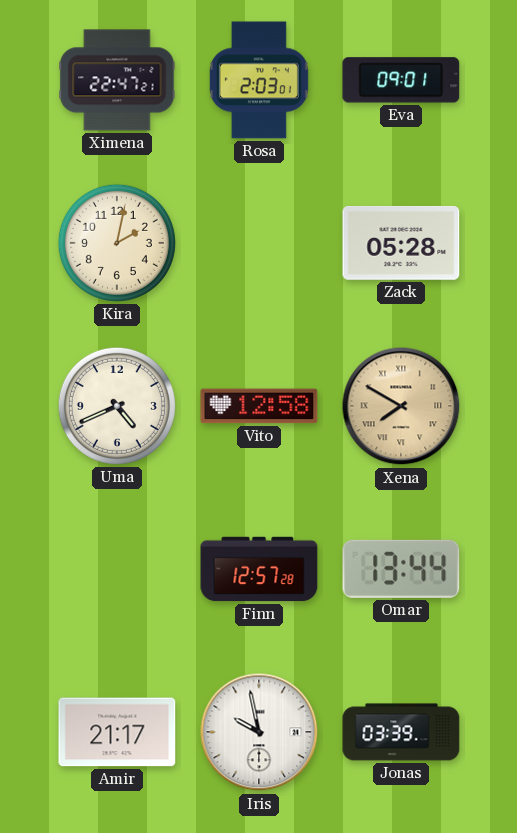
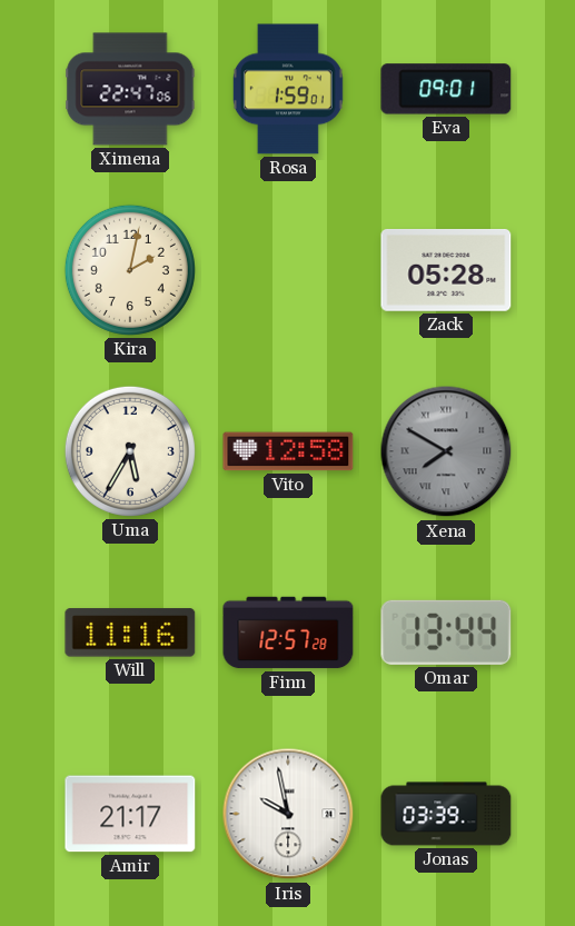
Ximena: 22:47:21 -> 22:47:06
Rosa: 2:03 -> 1:59
Uma: 4:41 -> 5:35
Xena dial: champagne -> grey
Will: none -> 11:16
